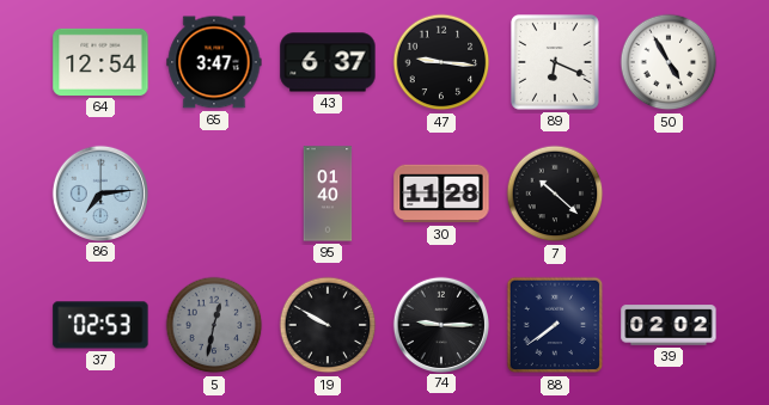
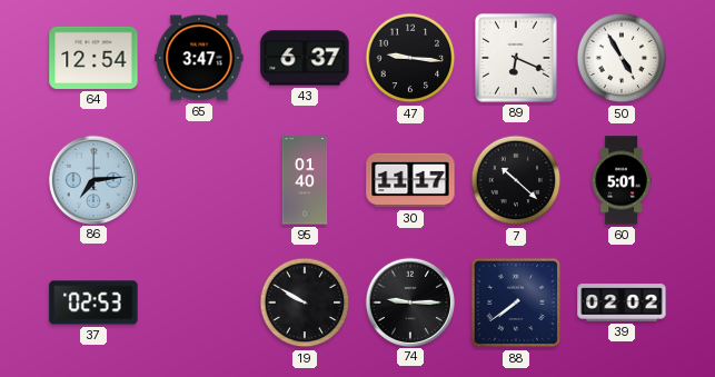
30: 11:28 -> 11:17
60: none -> 5:01
5: 12:32 -> none
